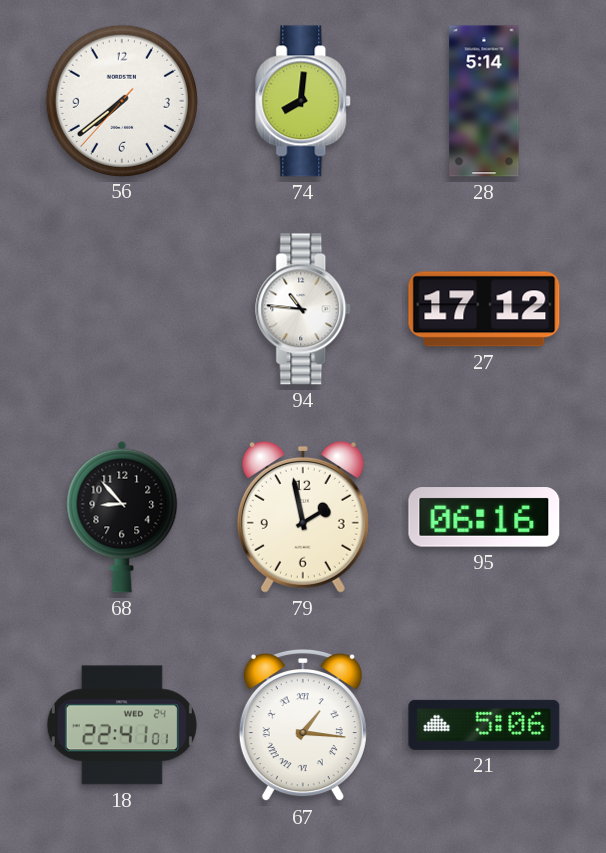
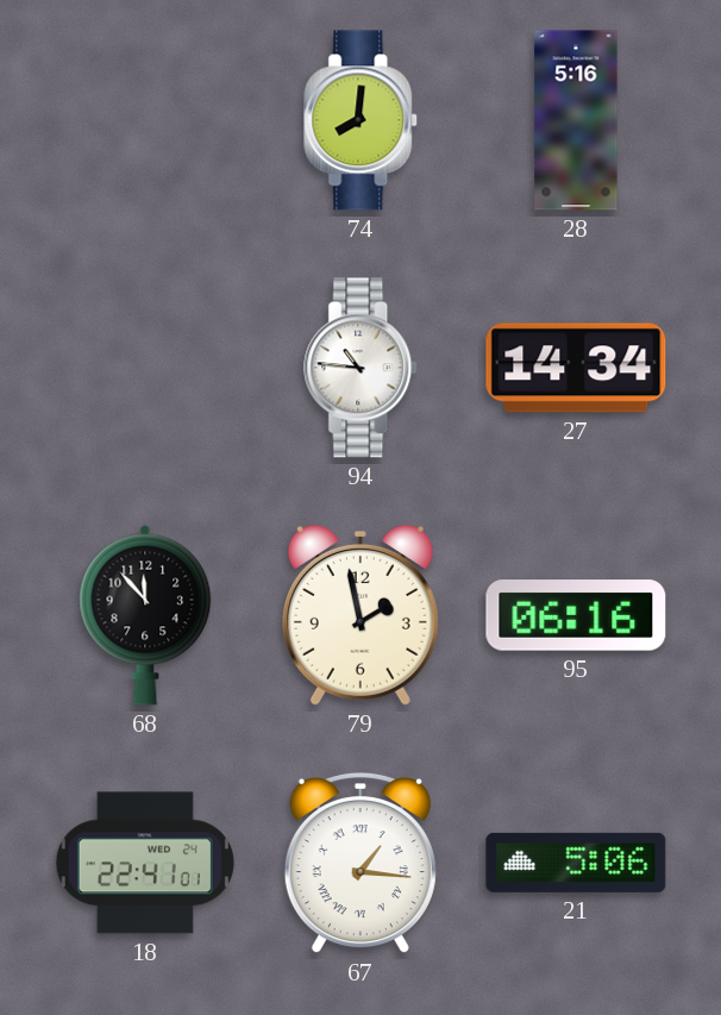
56: 7:38 -> none
28: 5:14 -> 5:16
27: 17:12 -> 14:34
68: 8:53 -> 11:53
